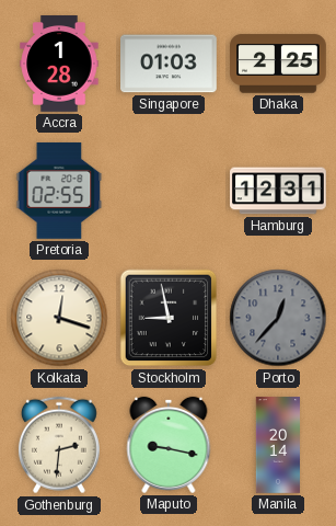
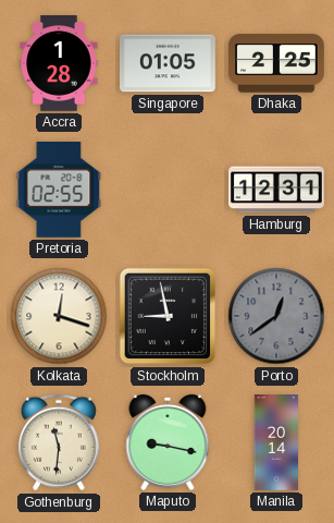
Singapore: 01:03 -> 01:05
Porto: 12:37 -> 12:39
Gothenburg: 2:31 -> 11:31
